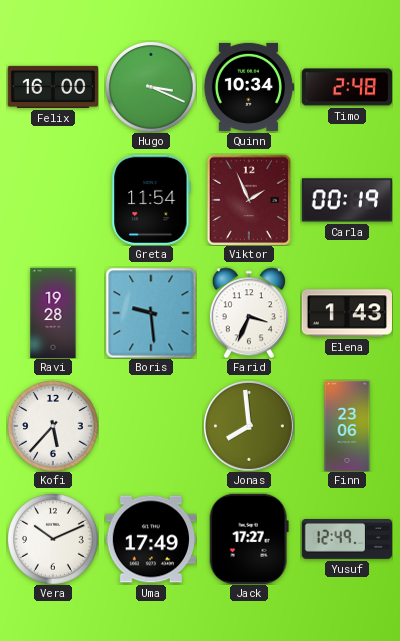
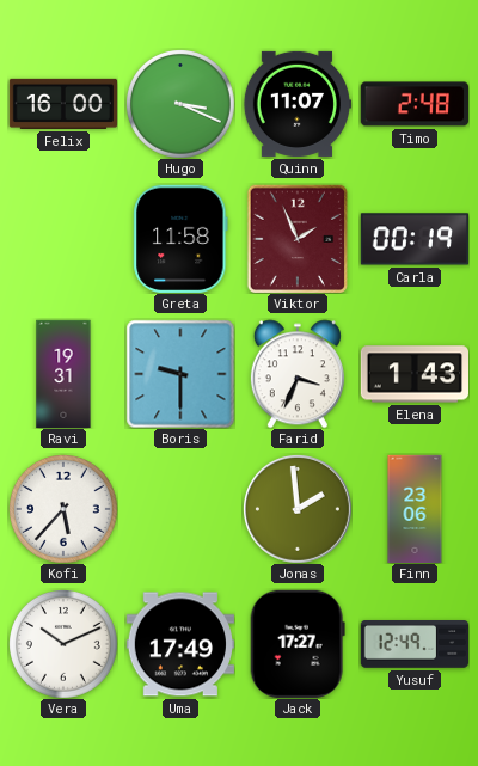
Quinn: 10:34 -> 11:07
Greta: 11:54 -> 11:58
Ravi: 19:28 -> 19:31
Boris: 9:29 -> 9:30
Jonas: 7:59 -> 1:59
